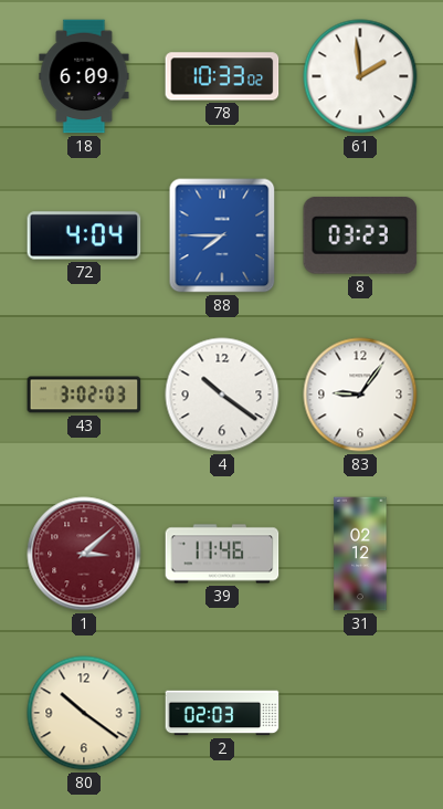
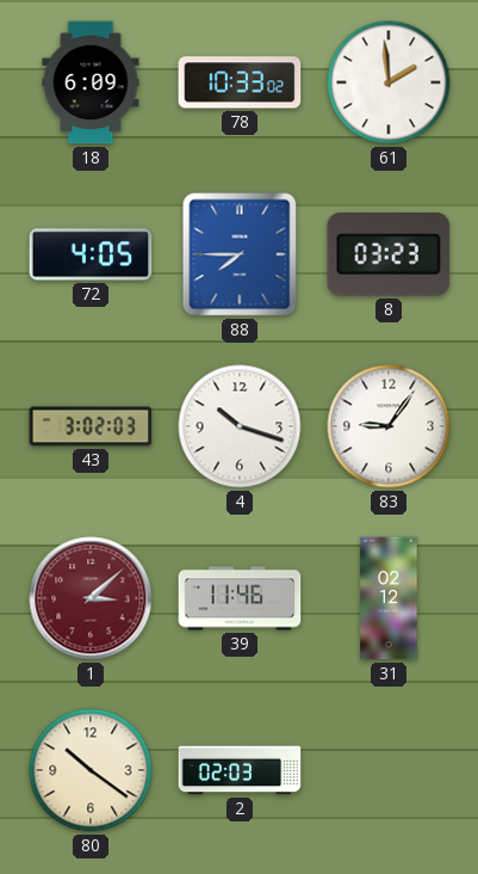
72: 4:04 -> 4:05
4: 10:21 -> 10:18
